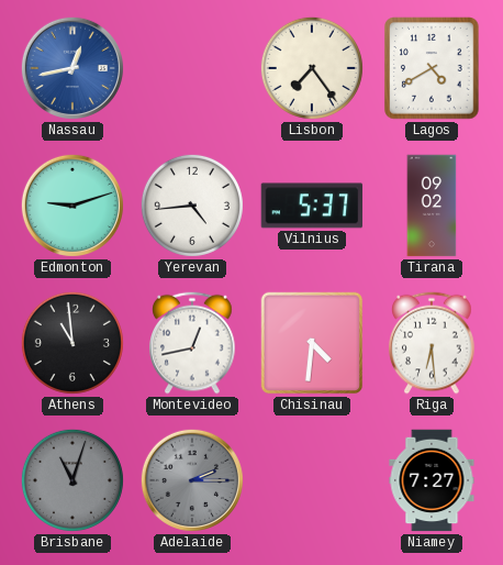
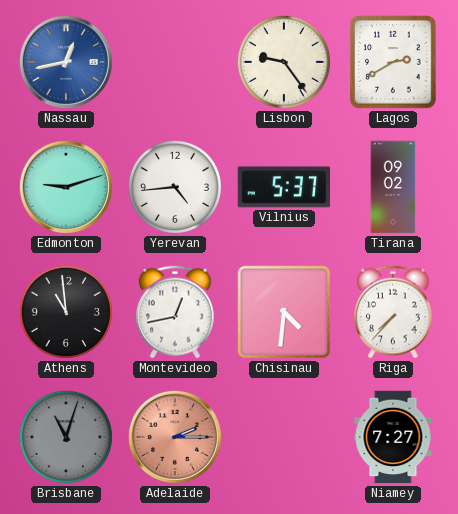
Lisbon: 7:24 -> 9:24
Lagos: 4:40 -> 2:40
Riga: 6:29 -> 7:37
Adelaide dial: grey -> salmon
